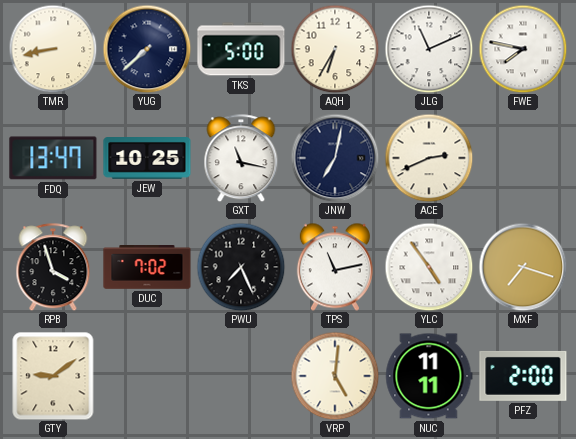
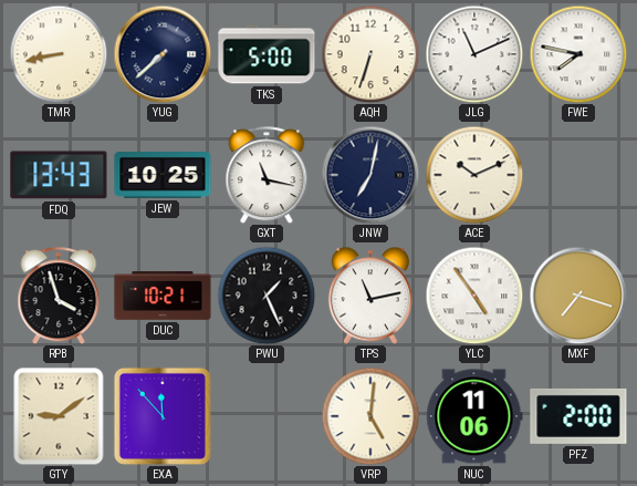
AQH: 6:35 -> 6:33
FDQ: 13:47 -> 13:43
ACE: 2:41 -> 10:11
DUC: 7:02 -> 10:21
PWU: 7:26 -> 1:26
EXA: none -> 11:53
NUC: 11:11 -> 11:06
